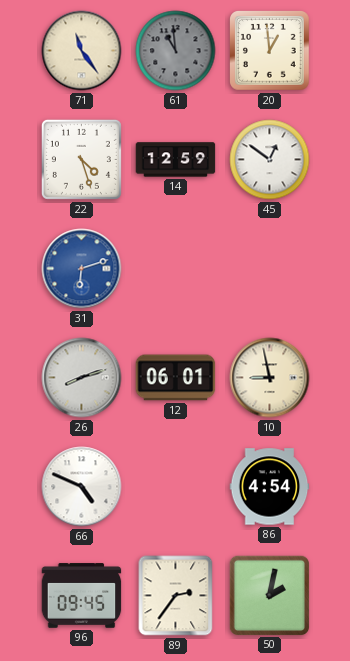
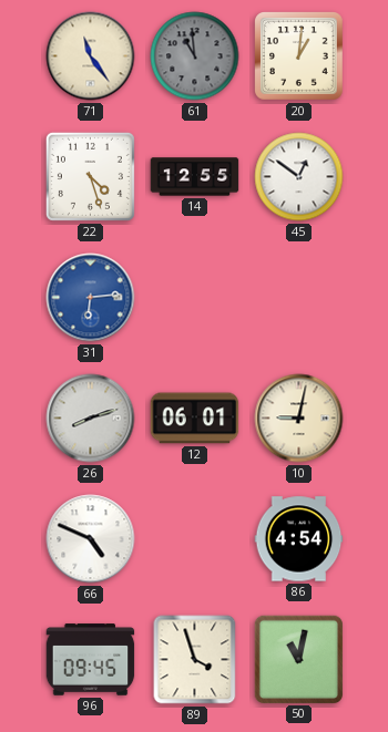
20: 12:59 -> 1:01
14: 12:59 -> 12:55
31: 6:12 -> 6:14
10: 8:58 -> 9:02
89: 2:36 -> 3:57
50: 2:02 -> 11:02
